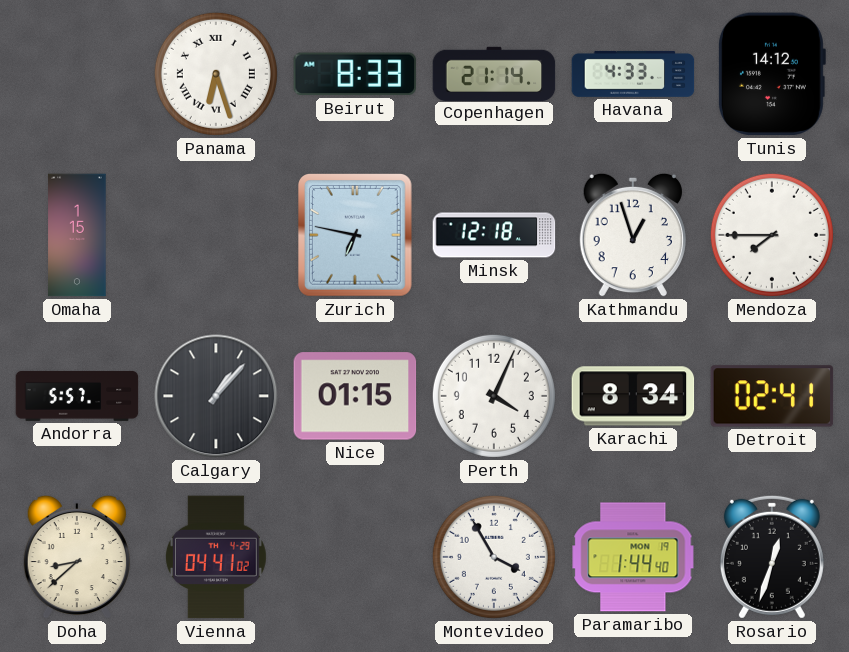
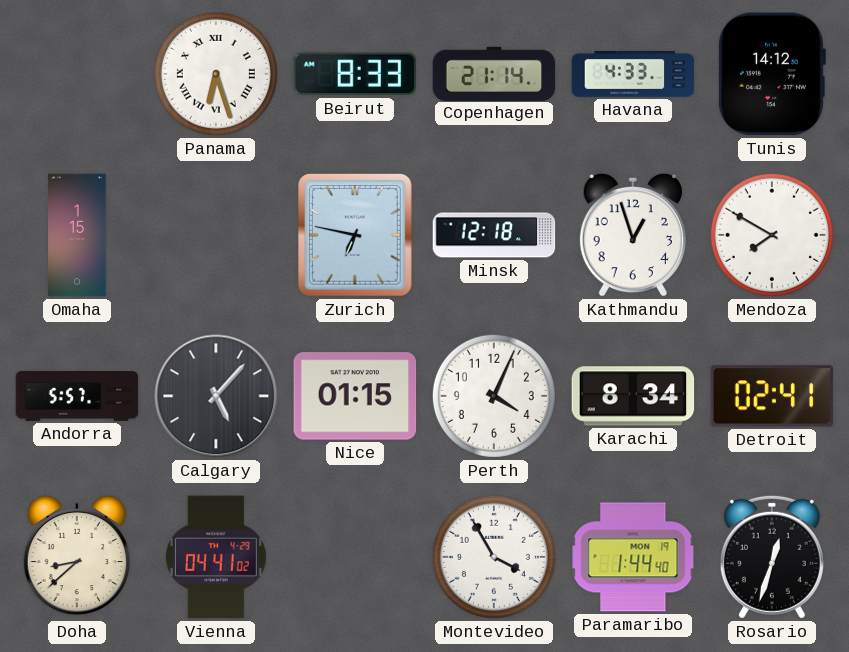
Mendoza: 7:45 -> 7:50
Calgary: 1:07 -> 5:07
